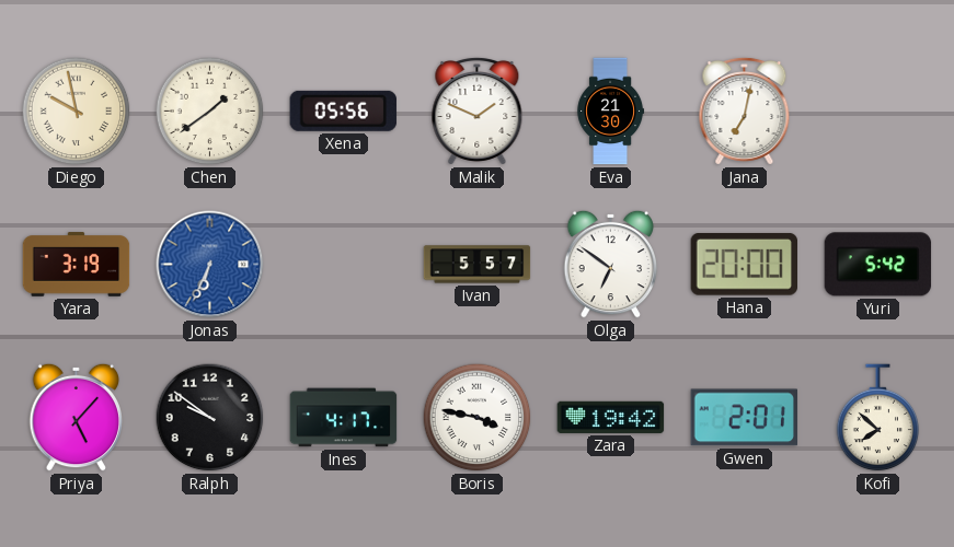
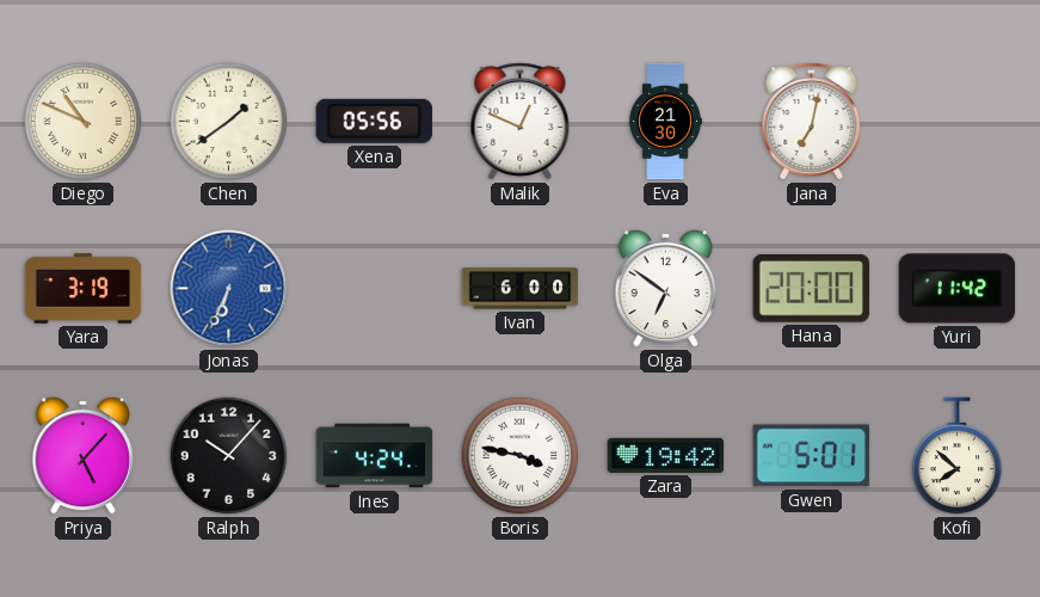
Diego: 9:58 -> 10:49
Malik: 1:49 -> 12:49
Ivan: 5:57 -> 6:00
Yuri: 5:42 -> 11:42
Ralph: 9:51 -> 10:07
Ines: 4:17 -> 4:24
Gwen: 2:01 -> 5:01
